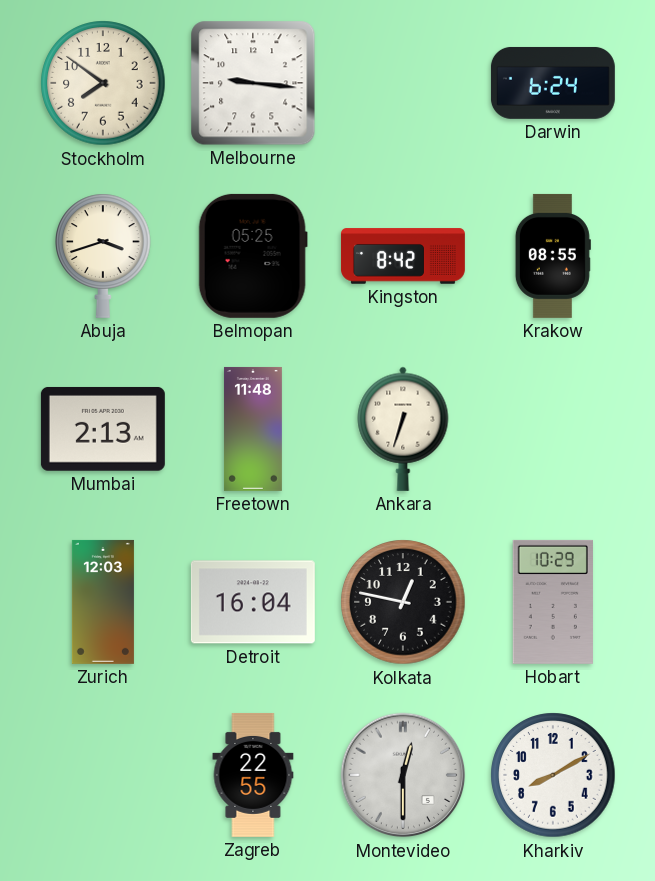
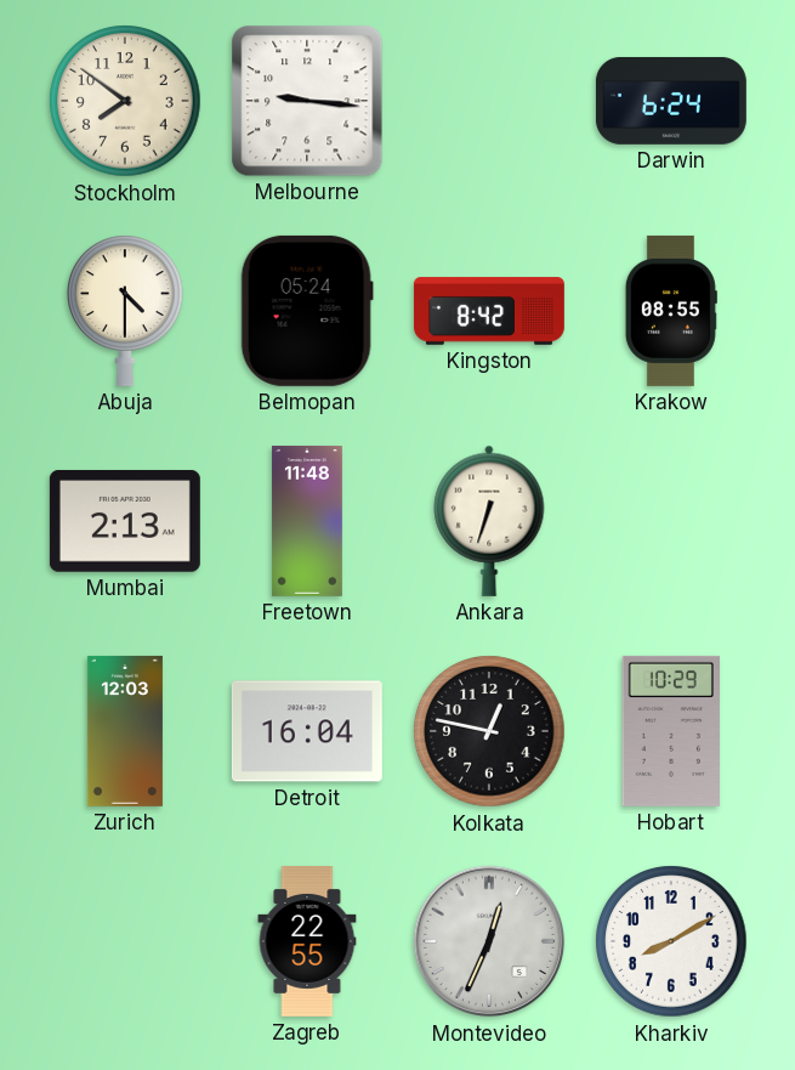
Abuja: 3:42 -> 4:30
Belmopan: 05:25 -> 05:24
Montevideo: 12:30 -> 12:34
